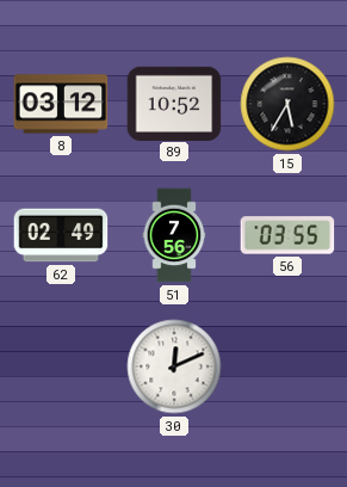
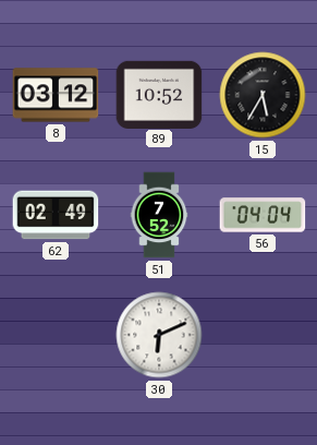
51: 7:56 -> 7:52
56: 03:55 -> 04:04
30: 12:11 -> 6:11
